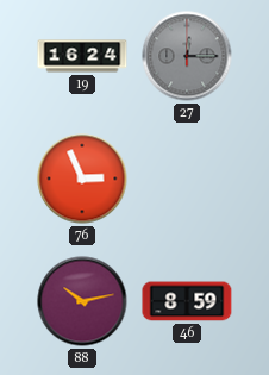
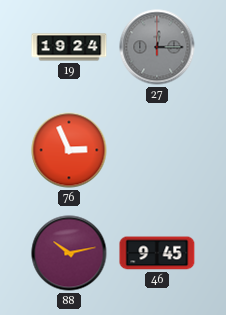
19: 16:24 -> 19:24
46: 8:59 -> 9:45
